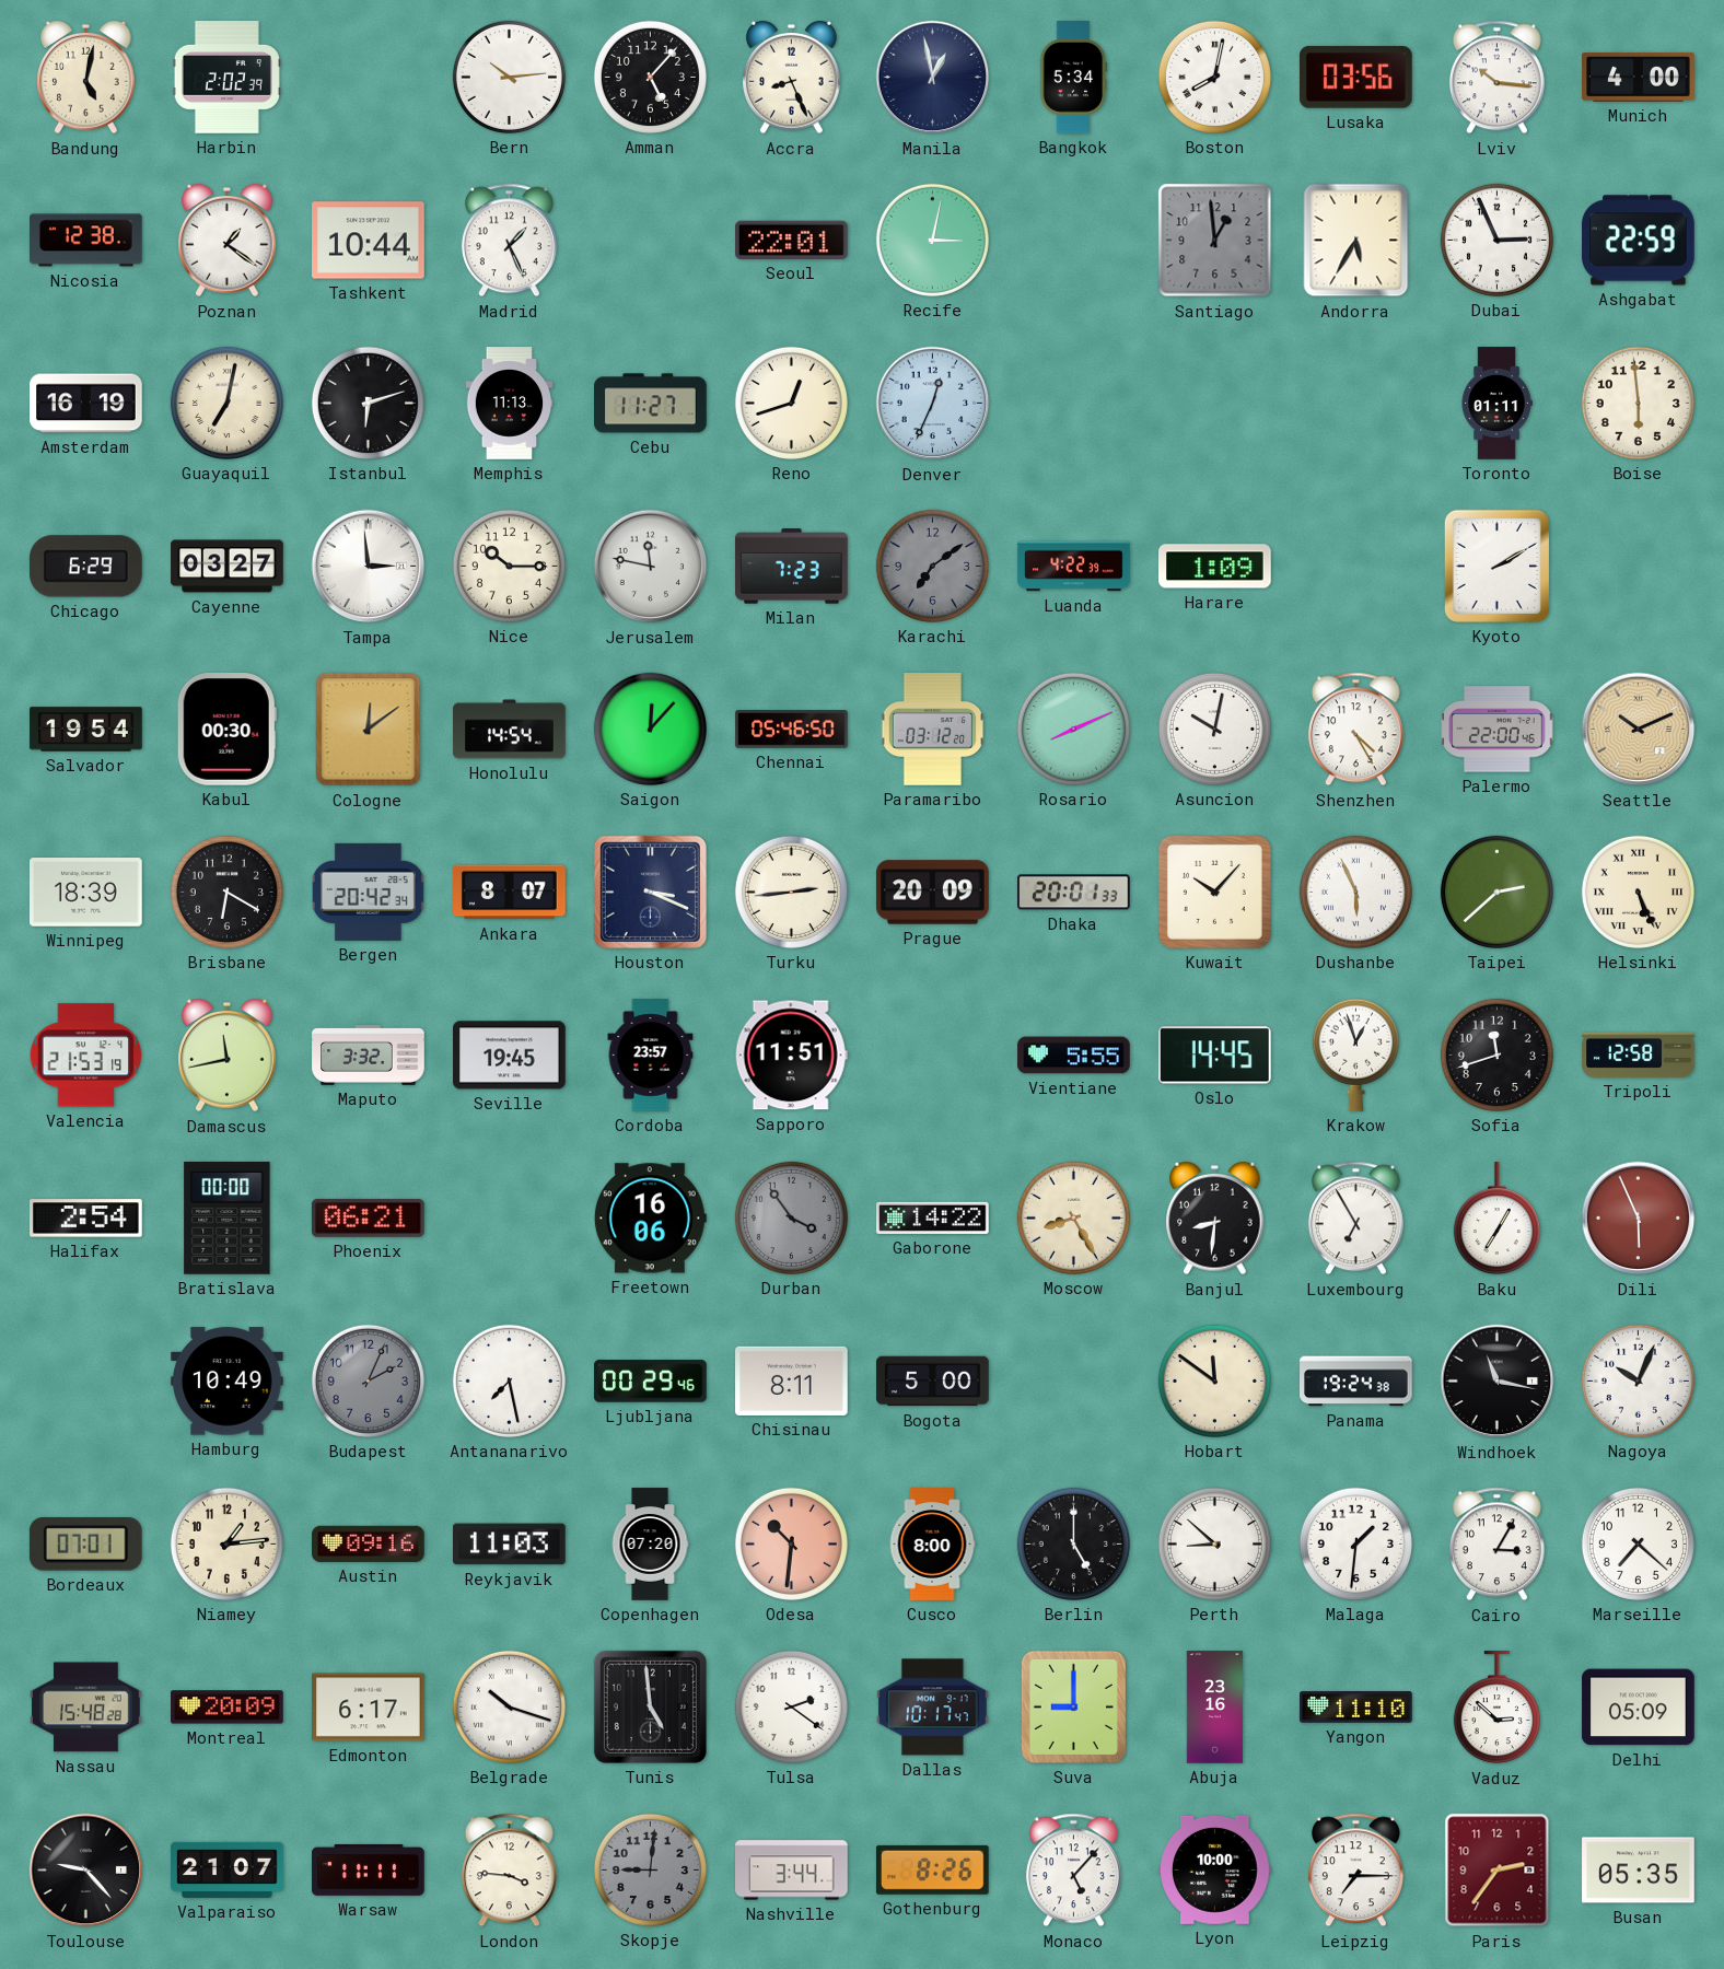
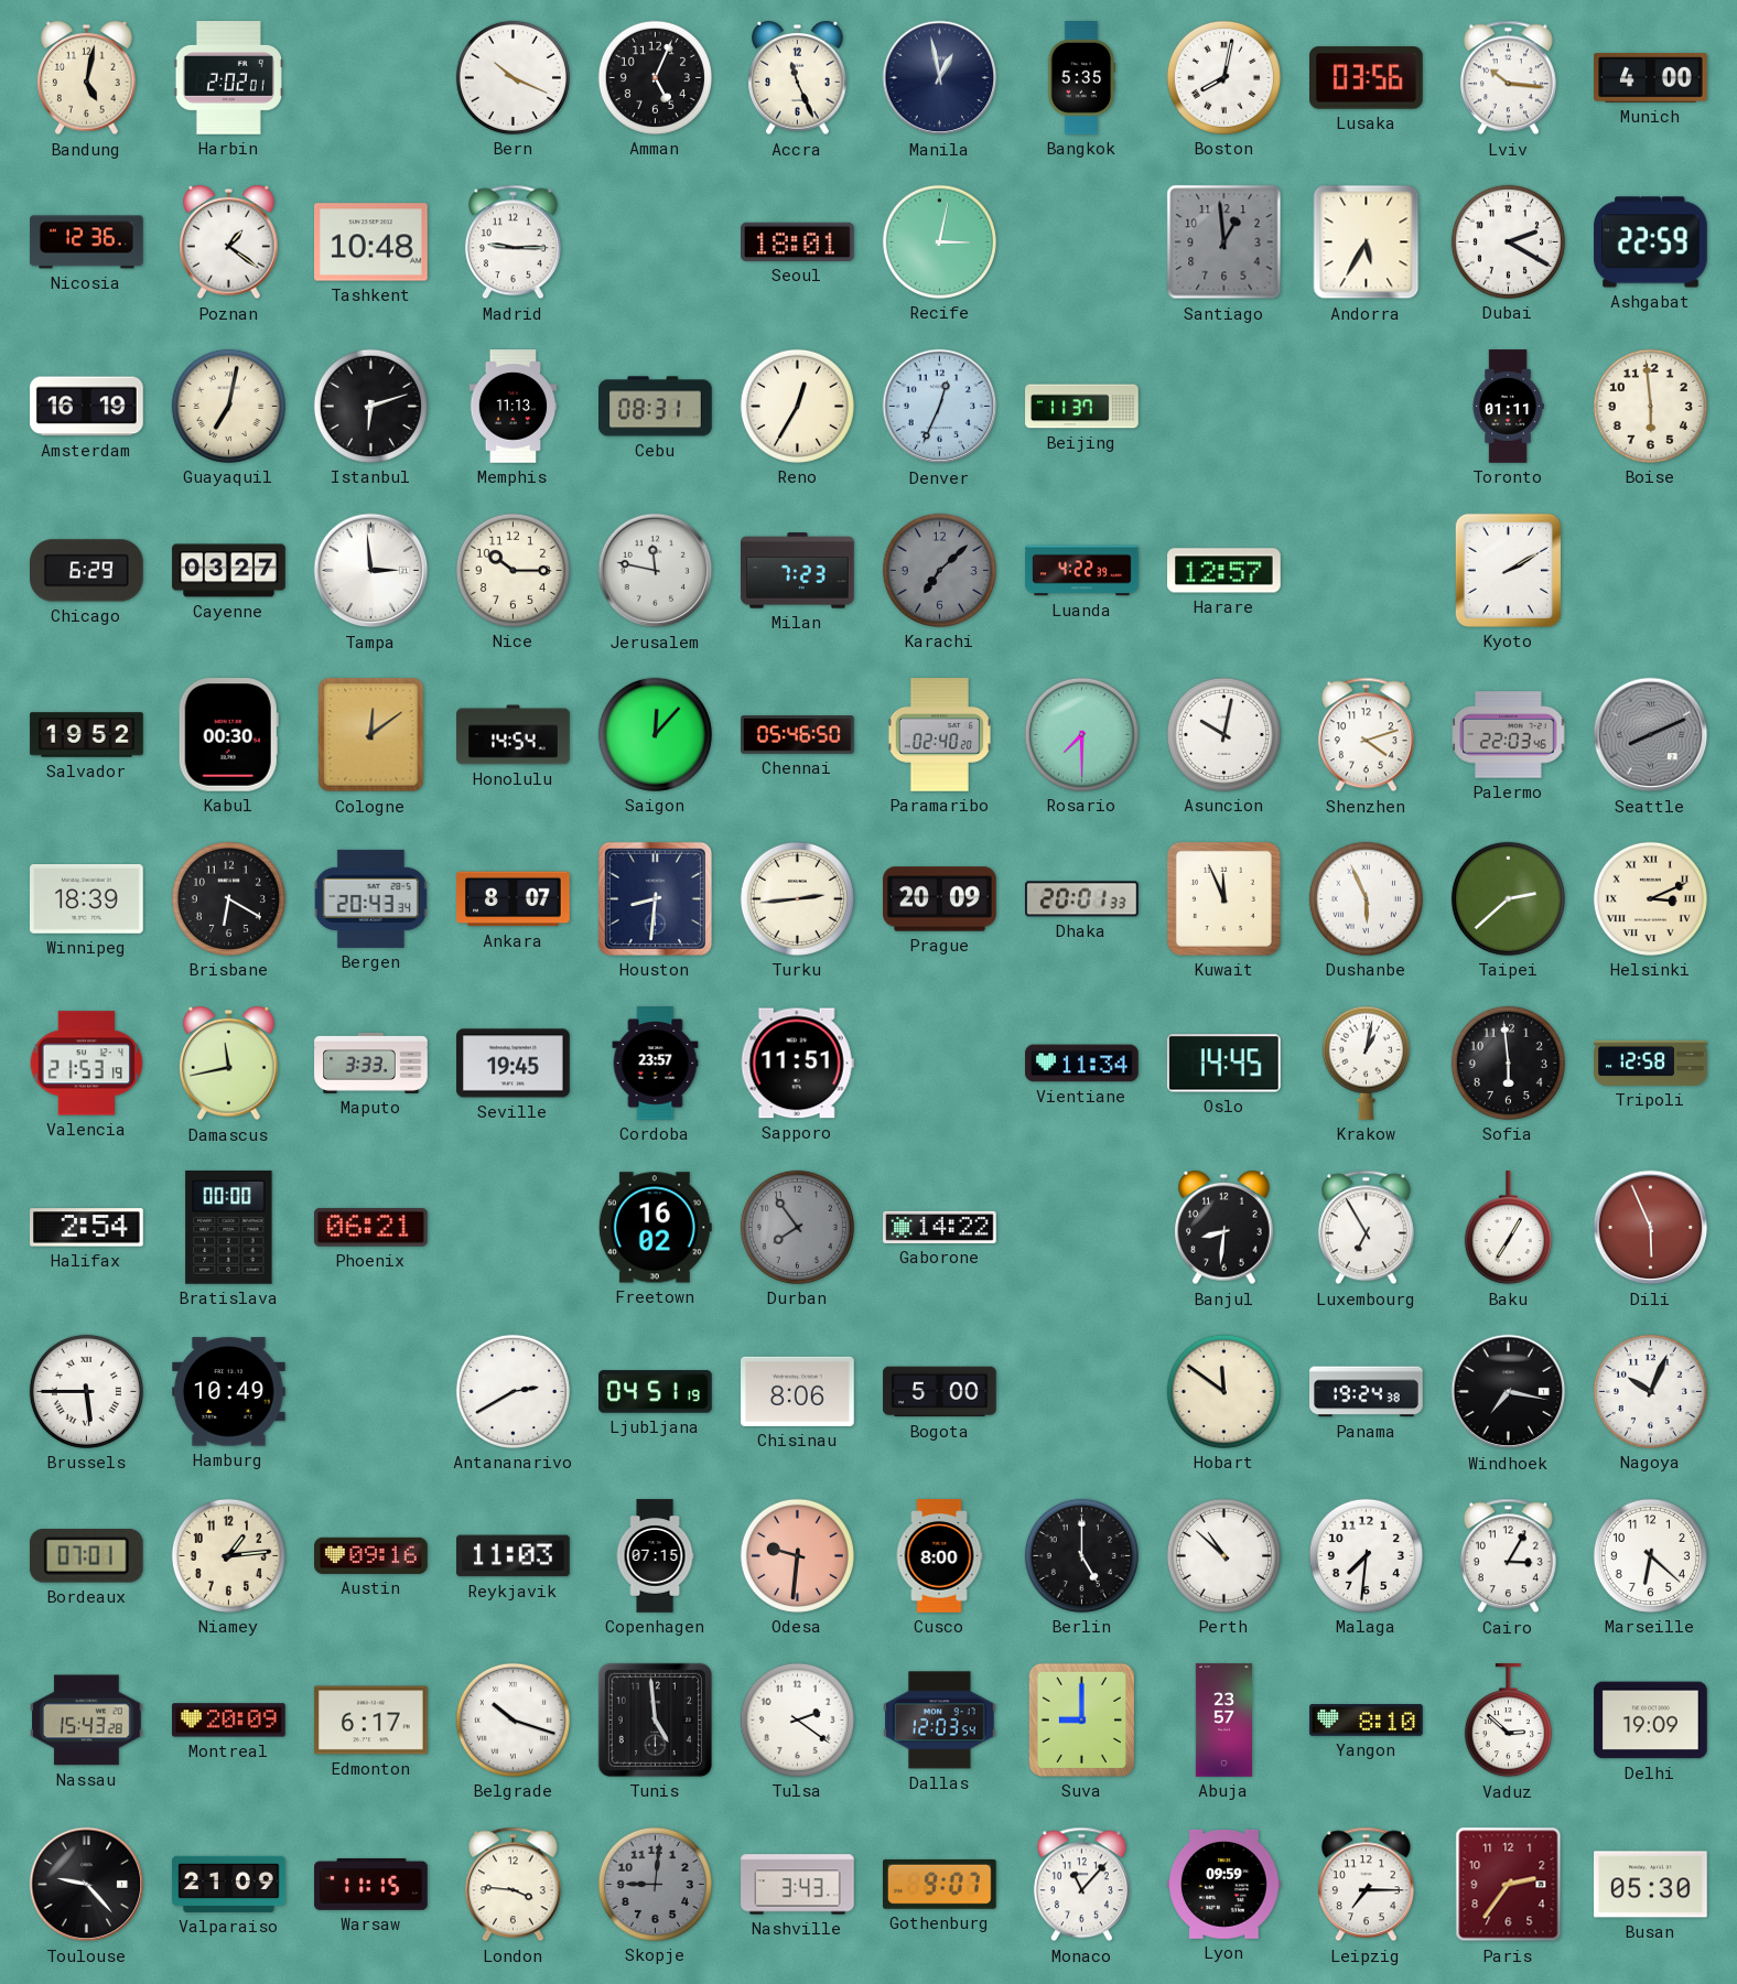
Harbin: 2:02:39 -> 2:02:01
Bern: 10:14 -> 10:19
Amman: 5:07 -> 5:04
Accra: 8:26 -> 11:26
Bangkok: 5:34 -> 5:35
Nicosia: 12:38 -> 12:36
Tashkent: 10:44 -> 10:48
Madrid: 1:26 -> 9:15
Seoul: 22:01 -> 18:01
Dubai: 2:56 -> 2:20
Cebu: 11:27 -> 08:31
Reno: 12:42 -> 12:35
Beijing: none -> 11:37
Karachi: 7:09 -> 7:08
Harare: 1:09 -> 12:57
Salvador: 19:54 -> 19:52
Paramaribo: 03:12 -> 02:40
Rosario: 8:11 -> 7:30
Shenzhen: 4:25 -> 4:12
Palermo: 22:00 -> 22:03
Seattle: 10:11 -> 8:11
Seattle dial: champagne -> grey
Bergen: 20:42 -> 20:43
Houston: 3:19 -> 8:31
Kuwait: 10:07 -> 11:56
Helsinki: 5:26 -> 3:11
Maputo: 3:32 -> 3:33
Vientiane: 5:55 -> 11:34
Krakow: 12:57 -> 1:02
Sofia: 11:42 -> 5:59
Freetown: 16:06 -> 16:02
Durban: 3:54 -> 7:54
Moscow: 8:25 -> none
Brussels: none -> 5:45
Budapest: 2:04 -> none
Antananarivo: 7:28 -> 2:40
Ljubljana: 00:29 -> 04:51
Chisinau: 8:11 -> 8:06
Windhoek: 11:17 -> 7:17
Copenhagen: 07:20 -> 07:15
Odesa: 10:31 -> 9:31
Perth: 8:52 -> 10:52
Malaga: 1:31 -> 7:31
Marseille: 7:22 -> 6:22
Nassau: 15:48 -> 15:43
Dallas: 10:17 -> 12:03
Abuja: 23:16 -> 23:57
Yangon: 11:10 -> 8:10
Delhi: 05:09 -> 19:09
Valparaiso: 21:07 -> 21:09
Warsaw: 11:11 -> 11:15
Nashville: 3:44 -> 3:43
Gothenburg: 8:26 -> 9:07
Monaco: 5:07 -> 11:07
Lyon: 10:00 -> 09:59
Busan: 05:35 -> 05:30
